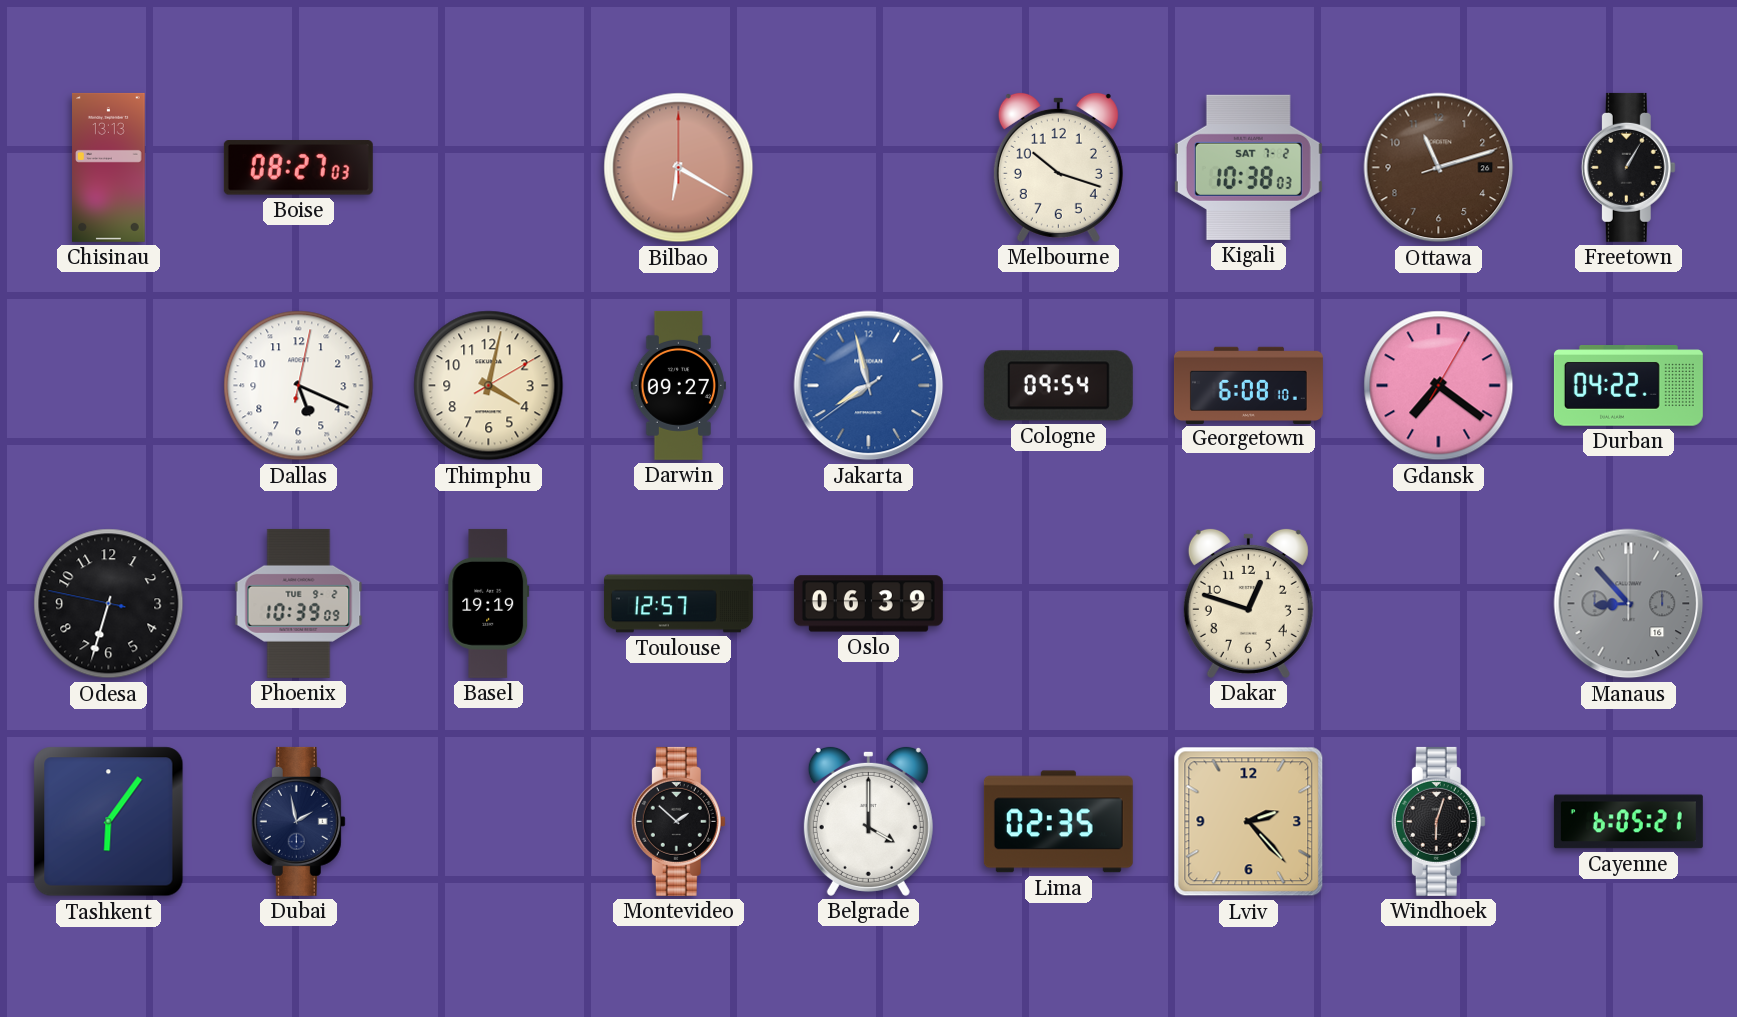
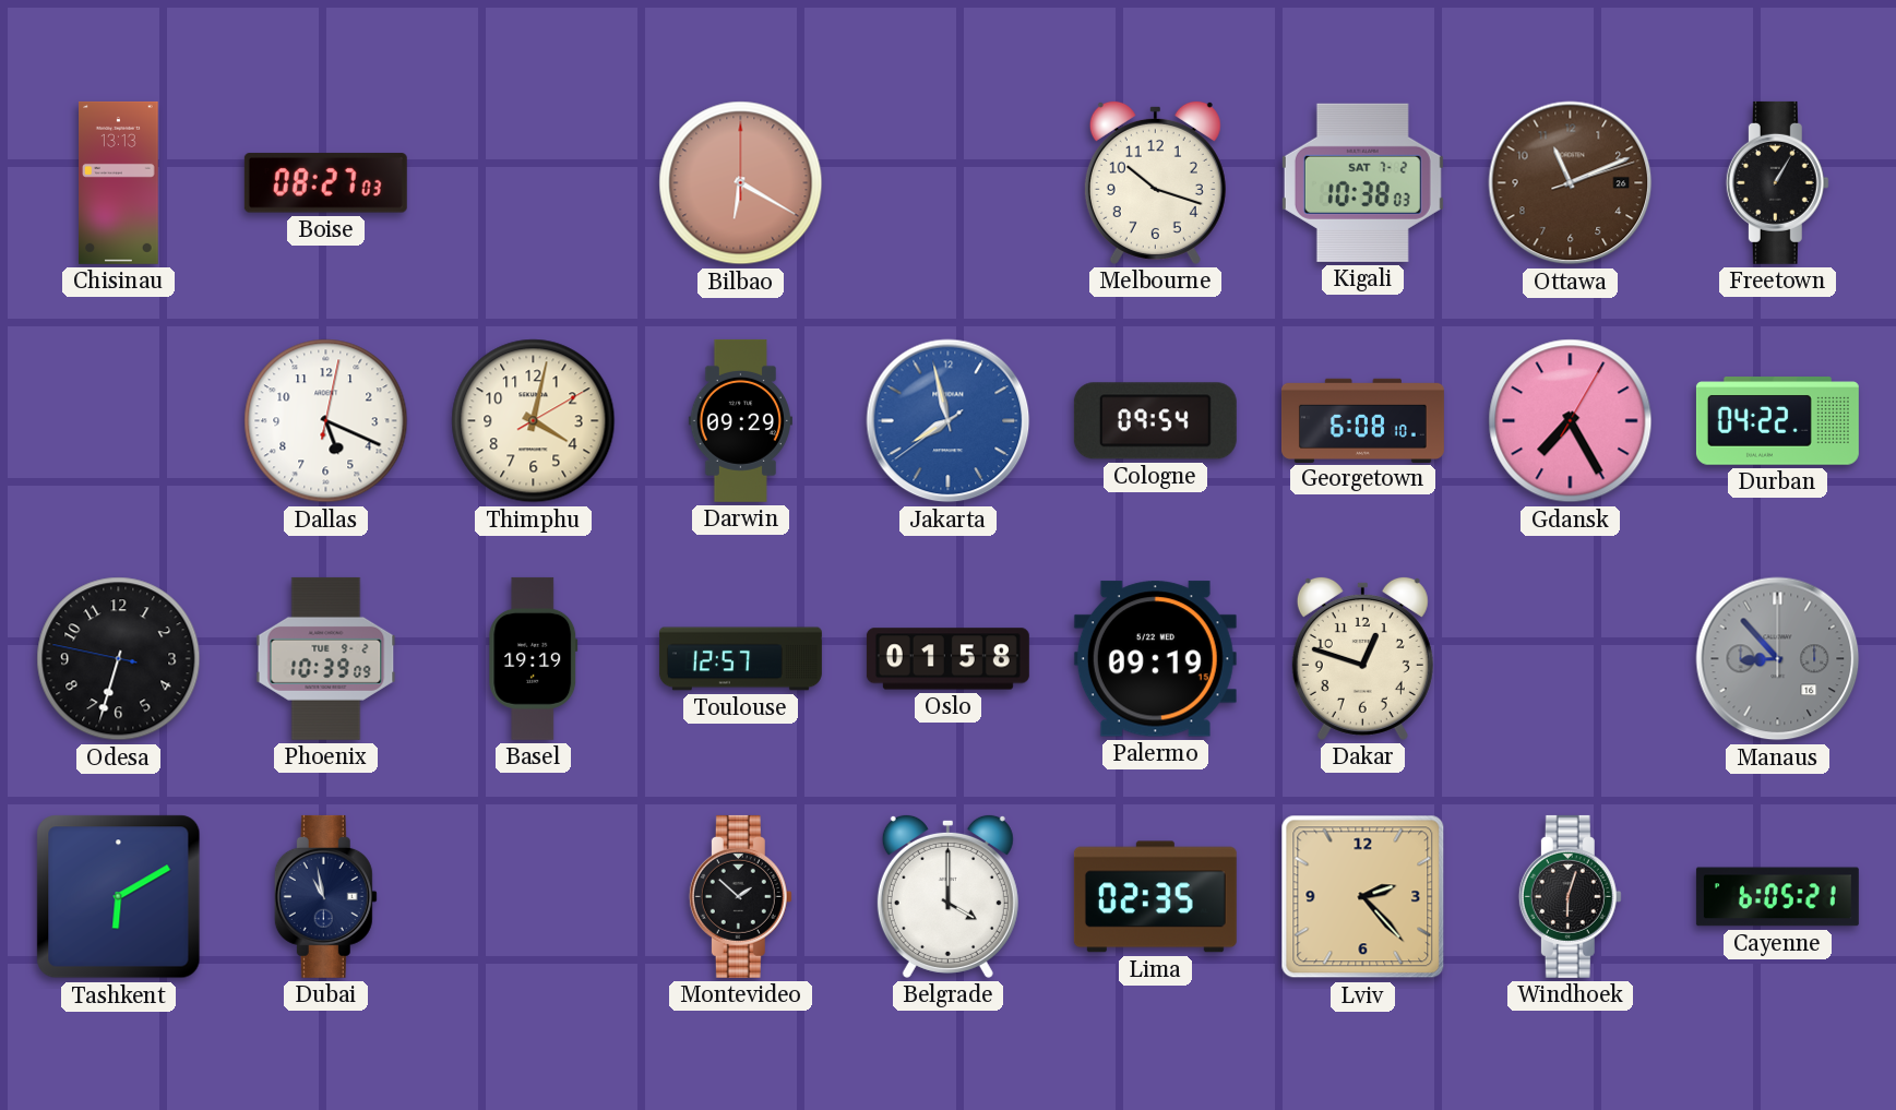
Ottawa: 11:12 -> 11:11
Darwin: 09:27 -> 09:29
Gdansk: 7:21 -> 7:25
Oslo: 06:39 -> 01:58
Palermo: none -> 09:19
Tashkent: 6:06 -> 6:10
Dubai: 1:58 -> 10:58
